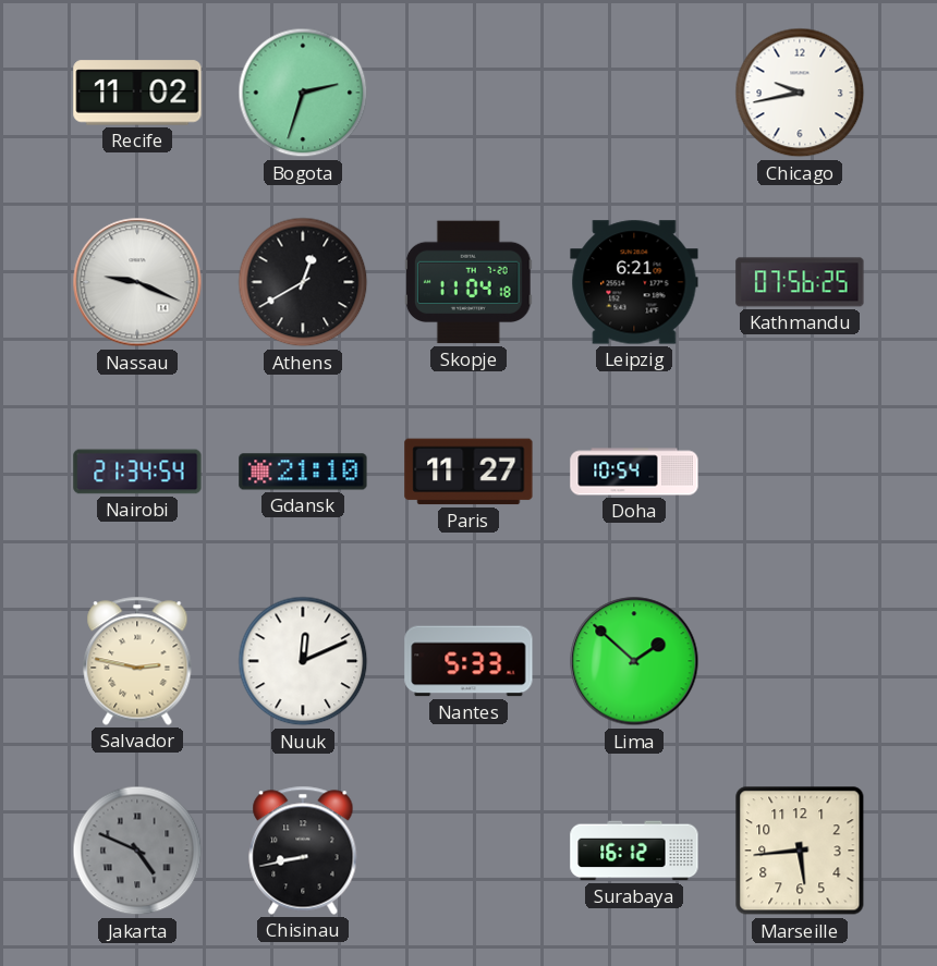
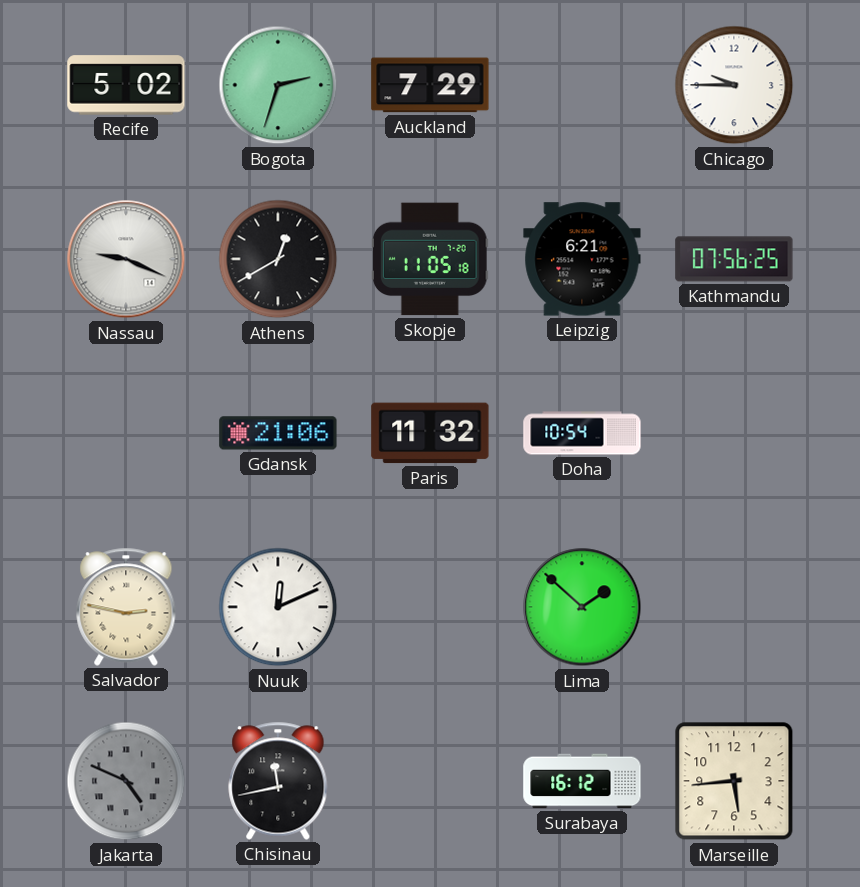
Recife: 11:02 -> 5:02
Auckland: none -> 7:29
Chicago: 9:43 -> 9:45
Skopje: 11:04 -> 11:05
Nairobi: 21:34 -> none
Gdansk: 21:10 -> 21:06
Paris: 11:27 -> 11:32
Nantes: 5:33 -> none
Chisinau: 8:43 -> 11:43
